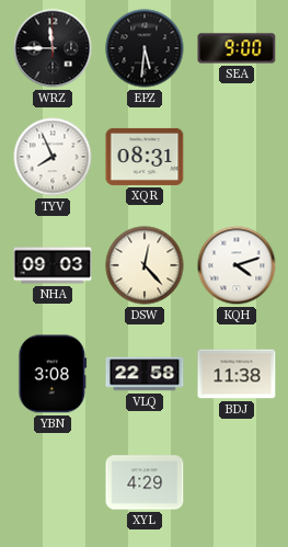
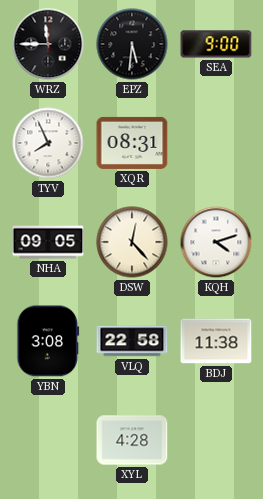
NHA: 09:03 -> 09:05
XYL: 4:29 -> 4:28
